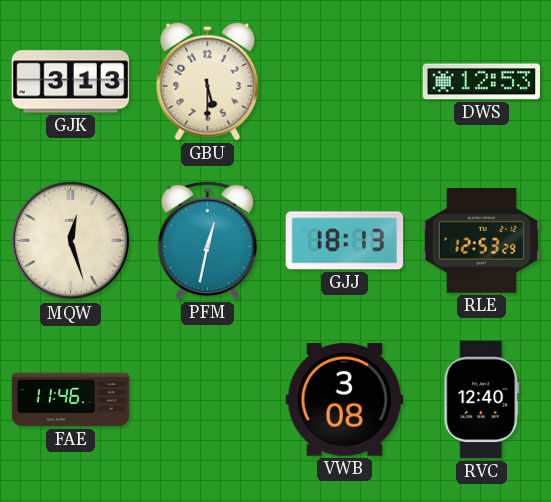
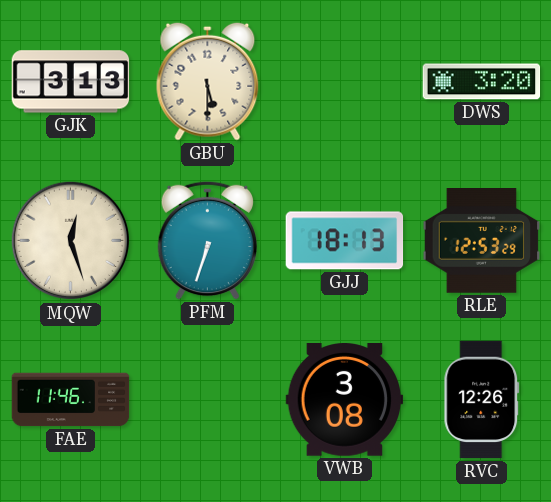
DWS: 12:53 -> 3:20
PFM: 12:32 -> 6:33
RVC: 12:40 -> 12:26
